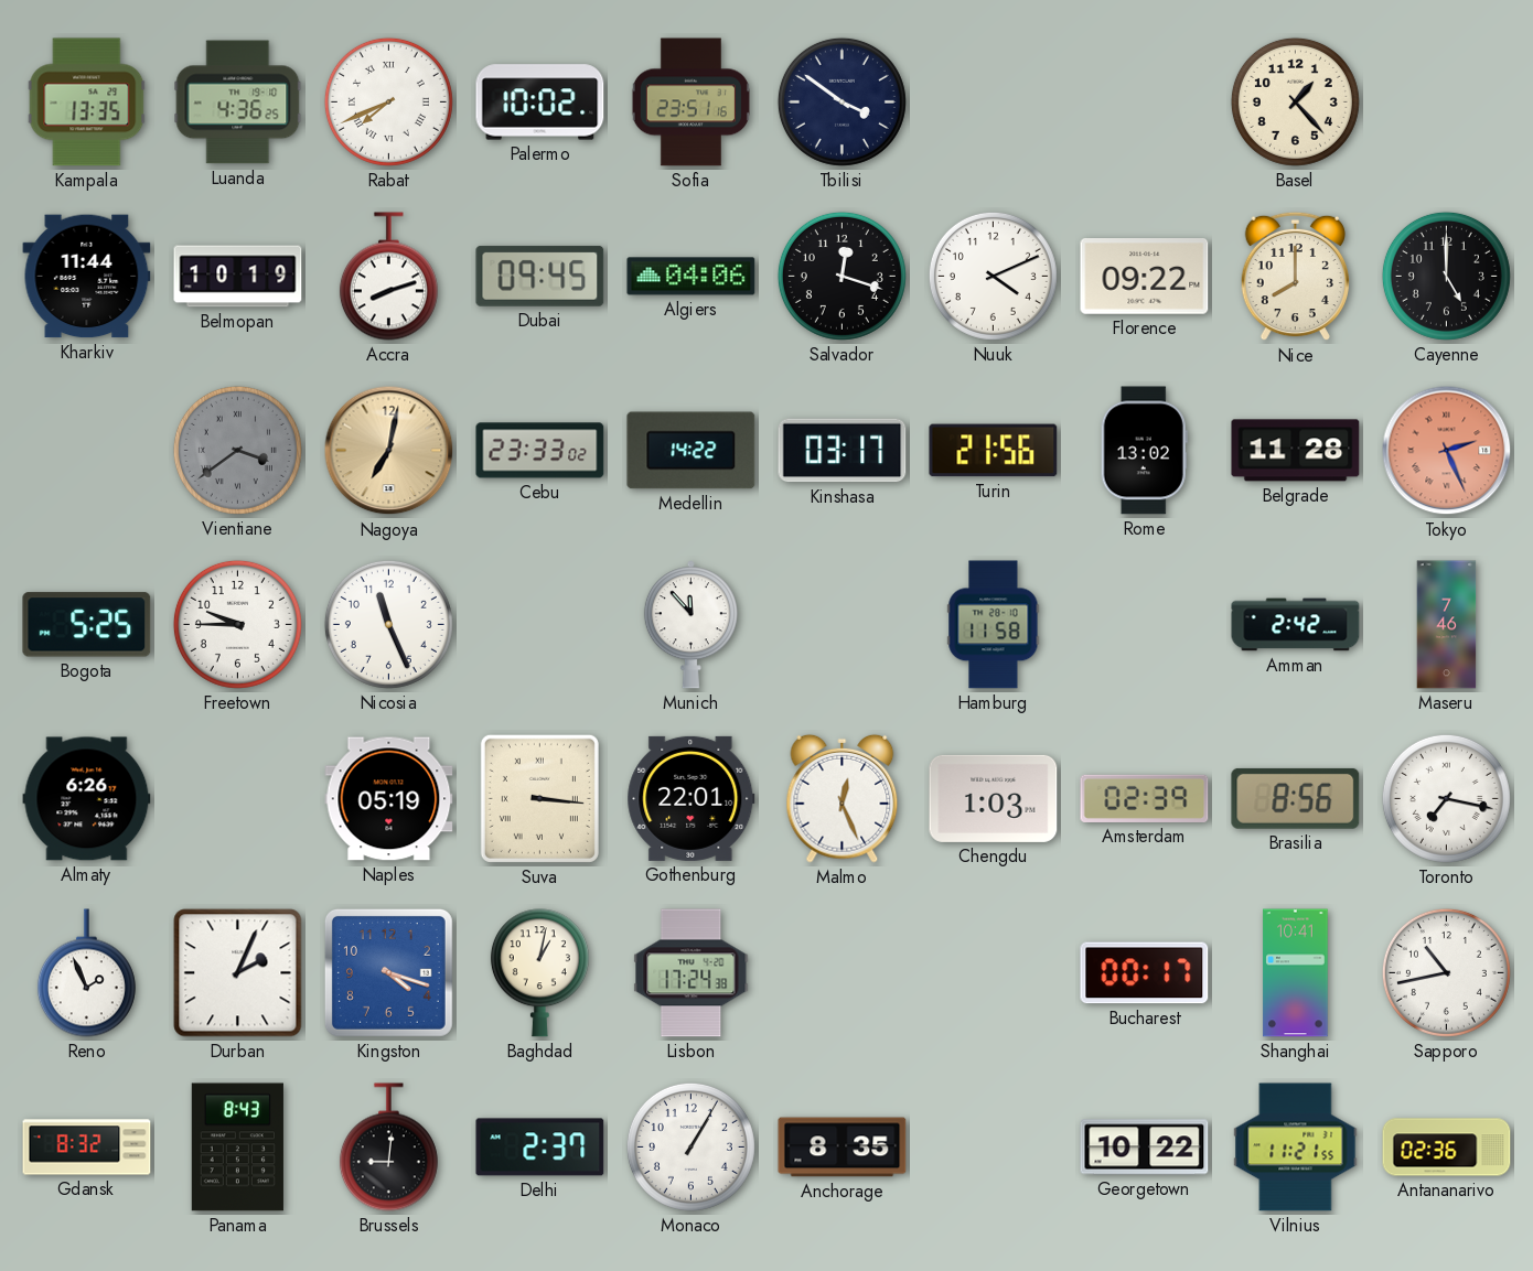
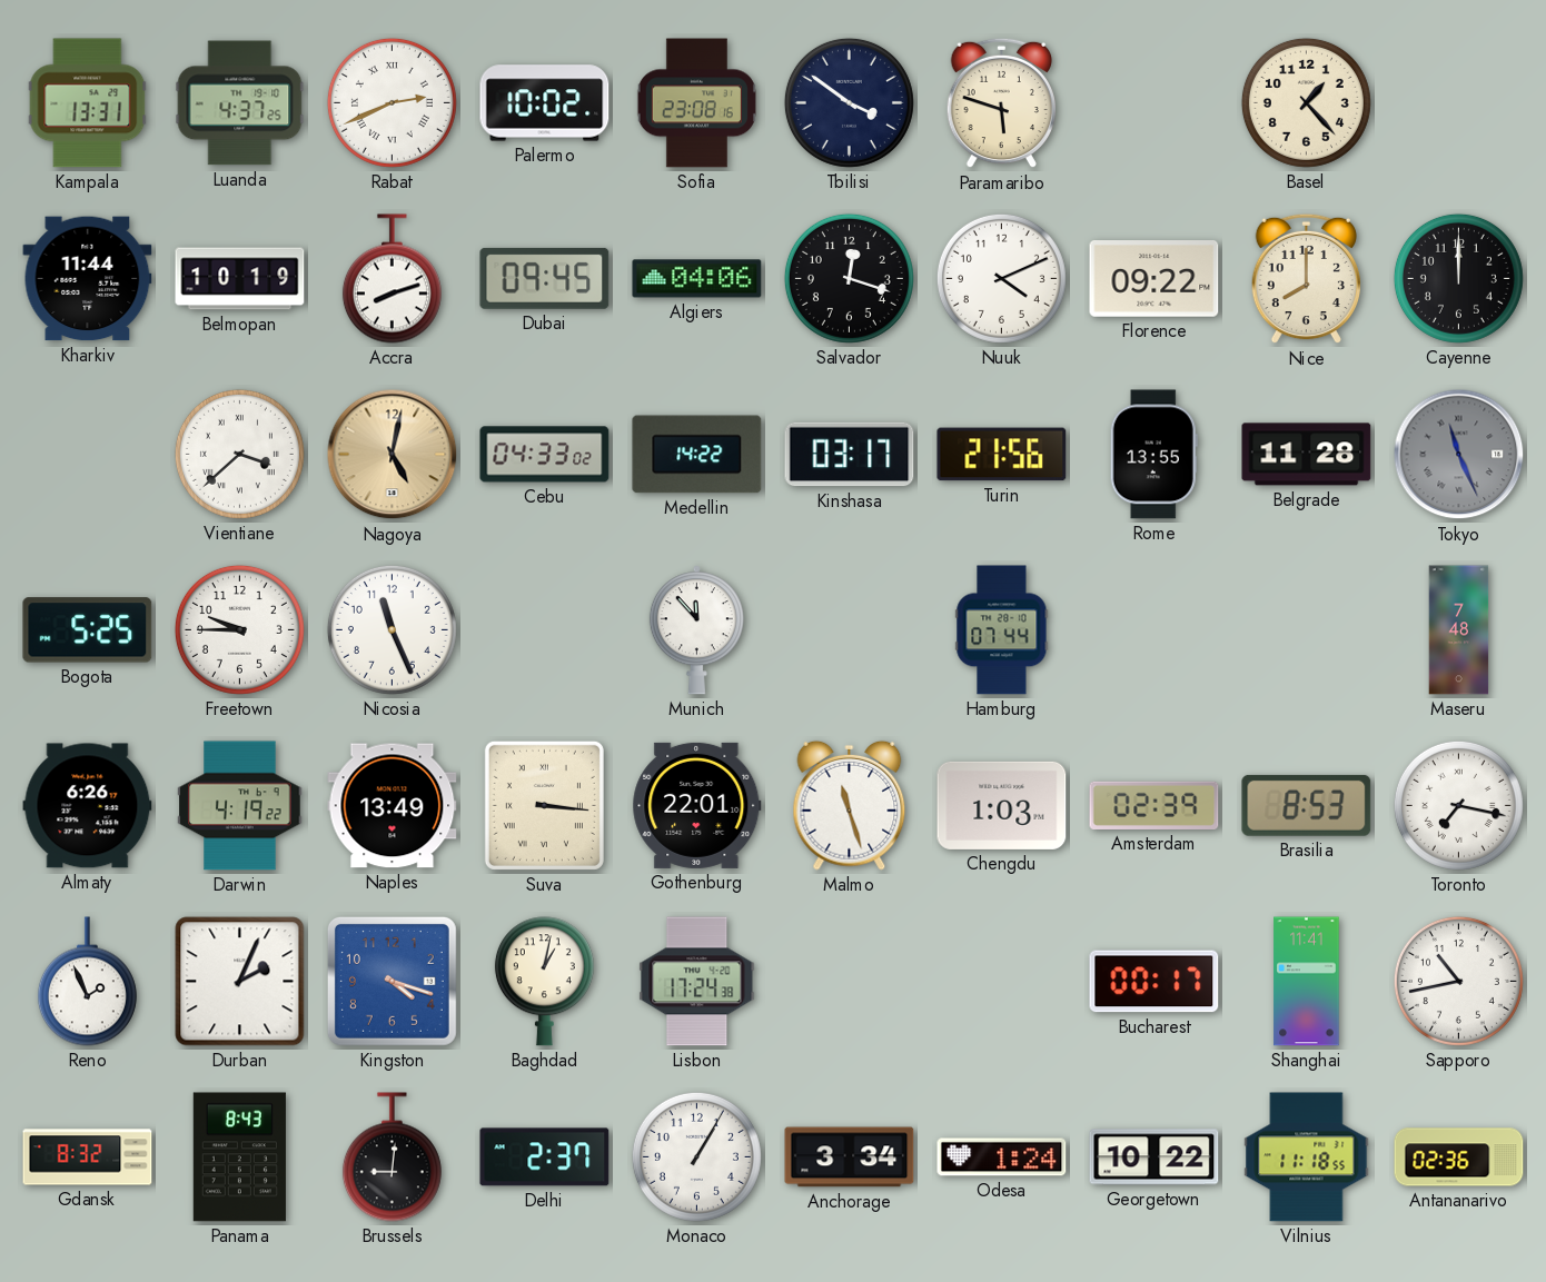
Kampala: 13:35 -> 13:31
Luanda: 4:36 -> 4:37
Rabat: 7:41 -> 2:41
Sofia: 23:51 -> 23:08
Paramaribo: none -> 5:48
Cayenne: 5:00 -> 12:00
Vientiane: 3:39 -> 3:38
Vientiane dial: grey -> white
Nagoya: 7:02 -> 5:02
Cebu: 23:33 -> 04:33
Rome: 13:02 -> 13:55
Tokyo: 2:26 -> 11:26
Tokyo dial: salmon -> grey
Hamburg: 11:58 -> 07:44
Amman: 2:42 -> none
Maseru: 7:46 -> 7:48
Darwin: none -> 4:19
Naples: 05:19 -> 13:49
Malmo: 12:26 -> 11:27
Brasilia: 8:56 -> 8:53
Shanghai: 10:41 -> 11:41
Anchorage: 8:35 -> 3:34
Odesa: none -> 1:24
Vilnius: 11:21 -> 11:18
